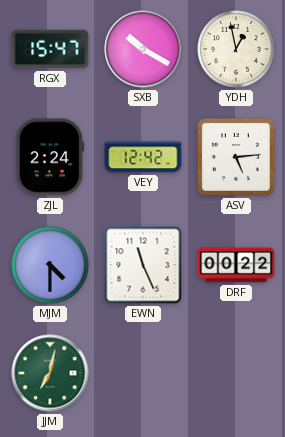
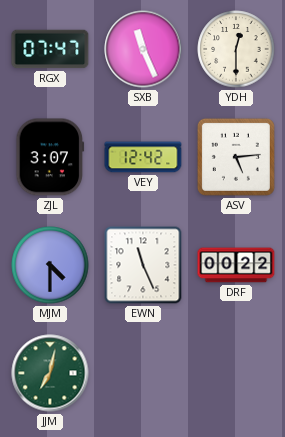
RGX: 15:47 -> 07:47
SXB: 10:20 -> 11:26
YDH: 12:58 -> 12:30
ZJL: 2:24 -> 3:07
